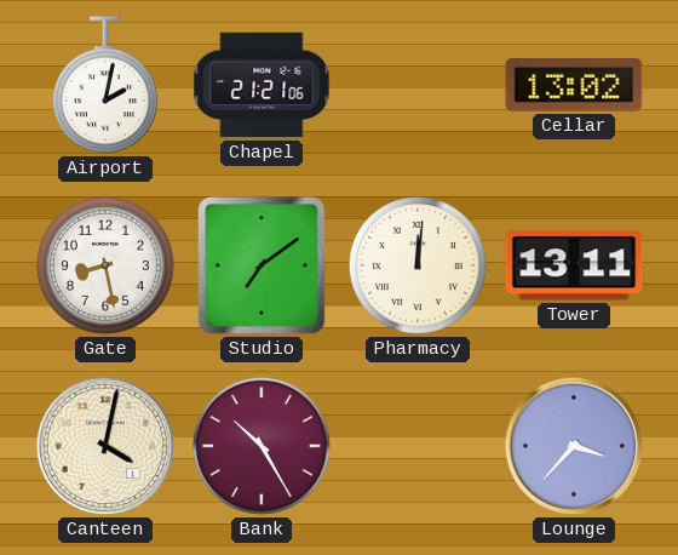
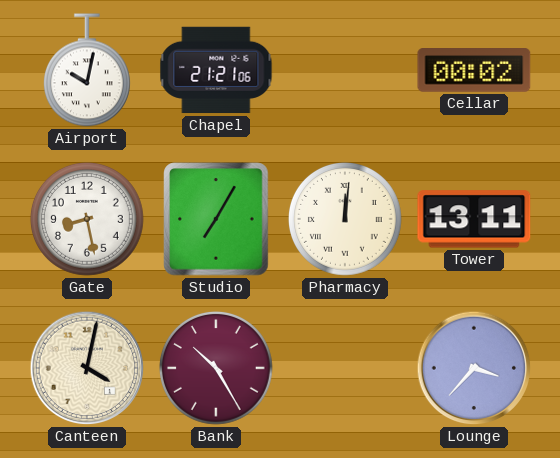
Airport: 2:02 -> 10:02
Cellar: 13:02 -> 00:02
Studio: 7:09 -> 7:05
